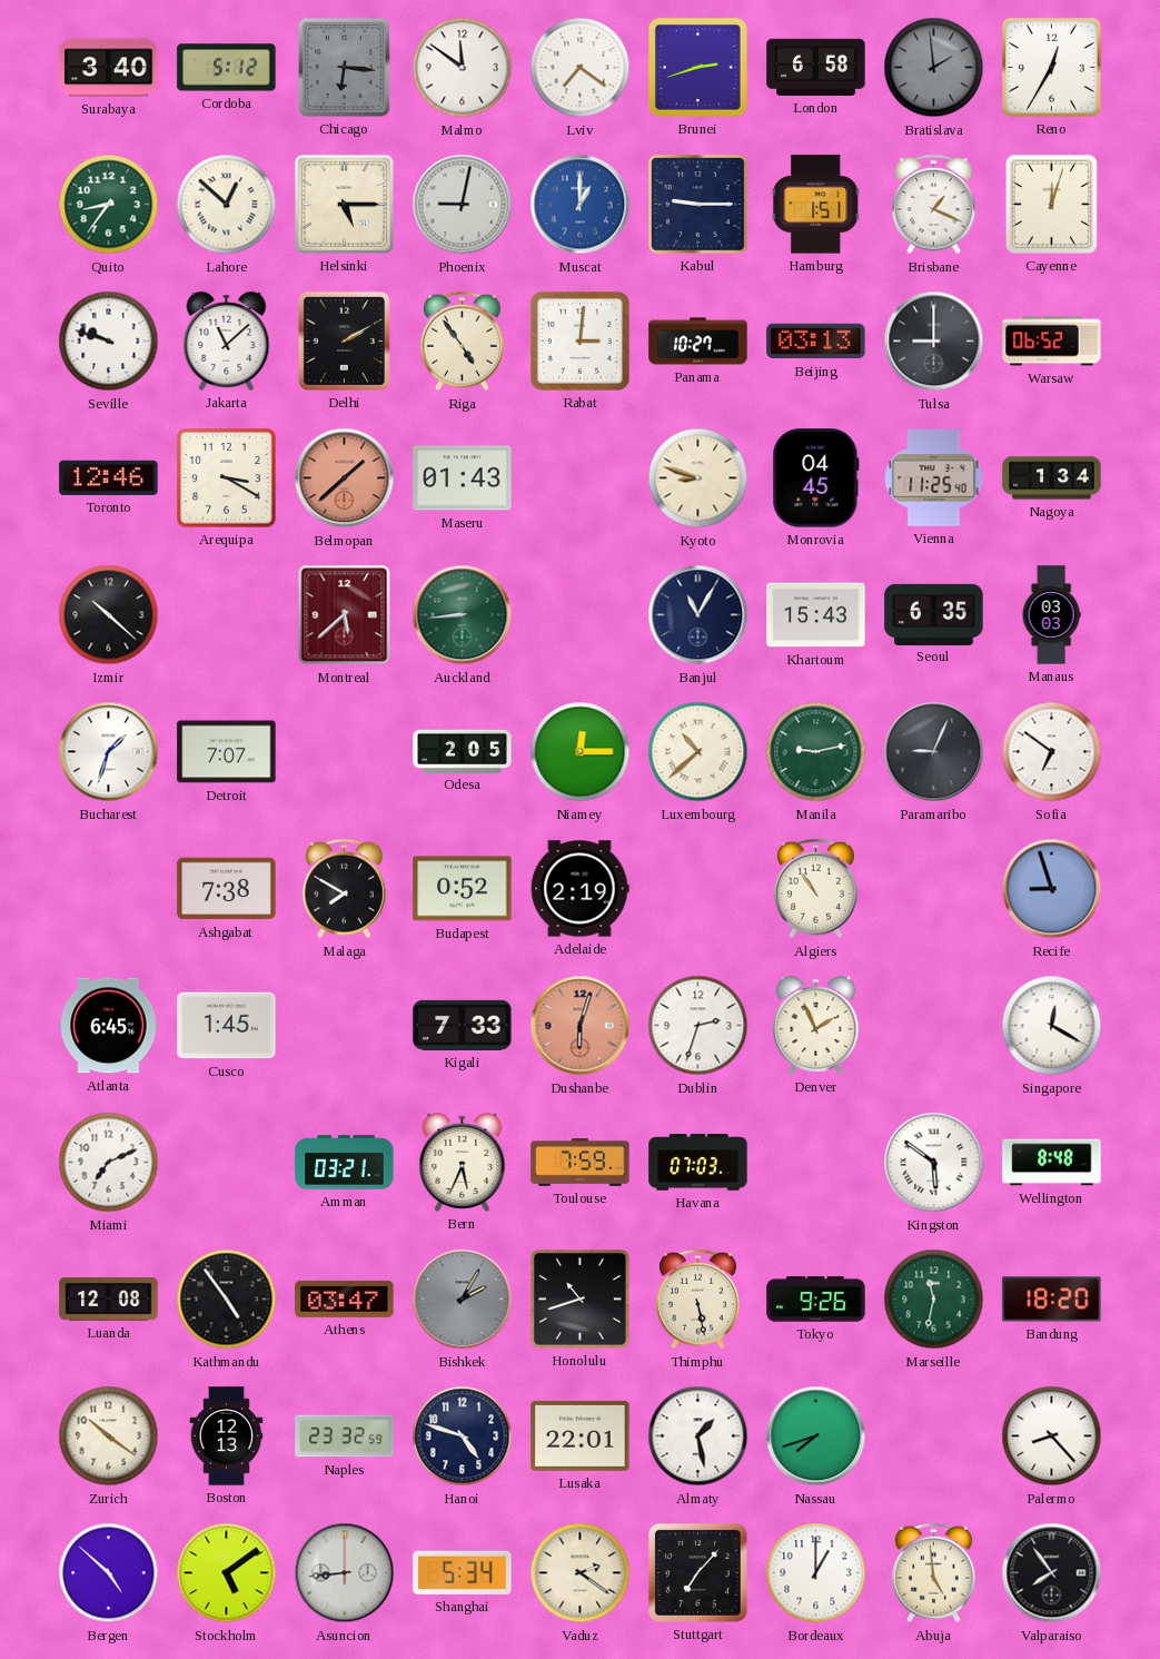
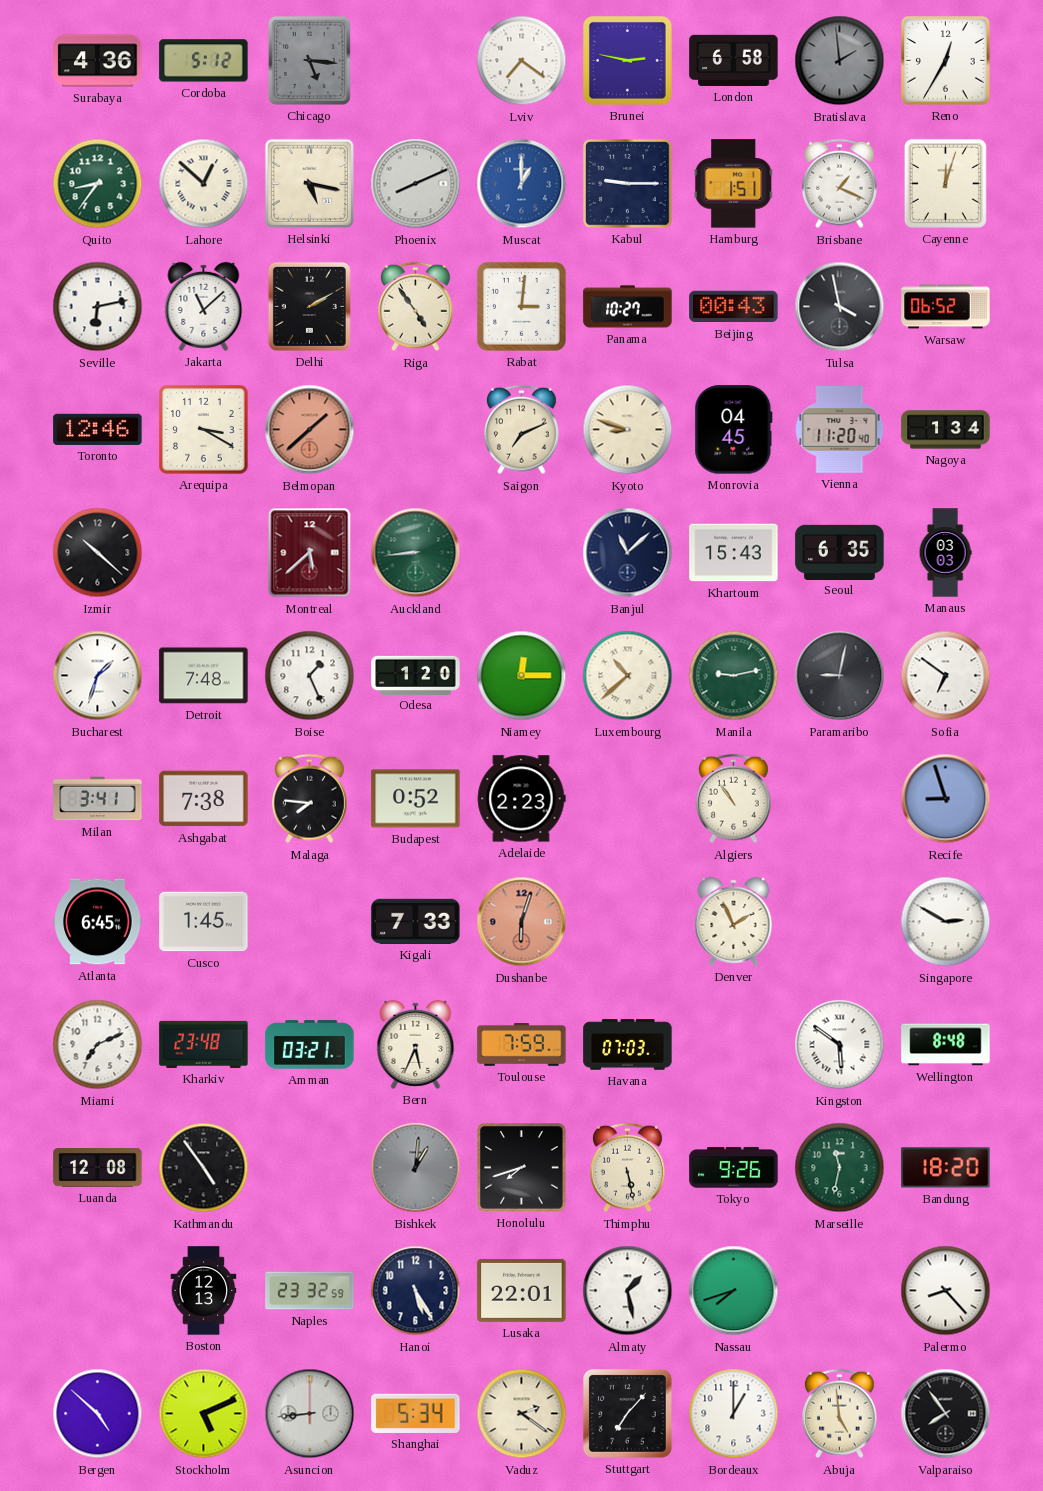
Surabaya: 3:40 -> 4:36
Chicago: 6:16 -> 5:16
Malmo: 11:51 -> none
Brunei: 2:42 -> 2:47
Helsinki: 5:15 -> 5:17
Phoenix: 9:02 -> 8:11
Seville: 9:48 -> 6:13
Beijing: 03:13 -> 00:43
Tulsa: 9:00 -> 3:58
Maseru: 01:43 -> none
Saigon: none -> 7:11
Vienna: 11:25 -> 11:20
Banjul: 11:05 -> 11:08
Detroit: 7:07 -> 7:48
Boise: none -> 1:26
Odesa: 2:05 -> 1:20
Paramaribo: 9:04 -> 9:02
Milan: none -> 3:41
Malaga: 7:50 -> 7:46
Adelaide: 2:19 -> 2:23
Dublin: 2:33 -> none
Singapore: 12:20 -> 2:50
Kharkiv: none -> 23:48
Athens: 03:47 -> none
Bishkek: 2:05 -> 1:01
Honolulu: 10:42 -> 7:42
Zurich: 10:21 -> none
Hanoi: 4:48 -> 5:25
Stockholm: 5:09 -> 5:11
